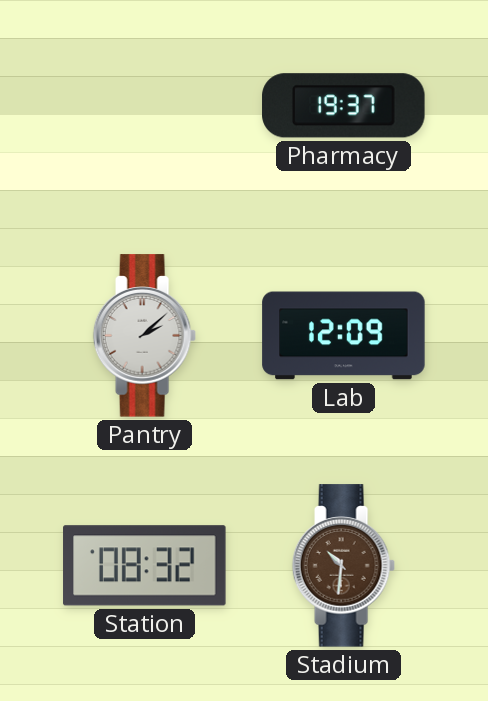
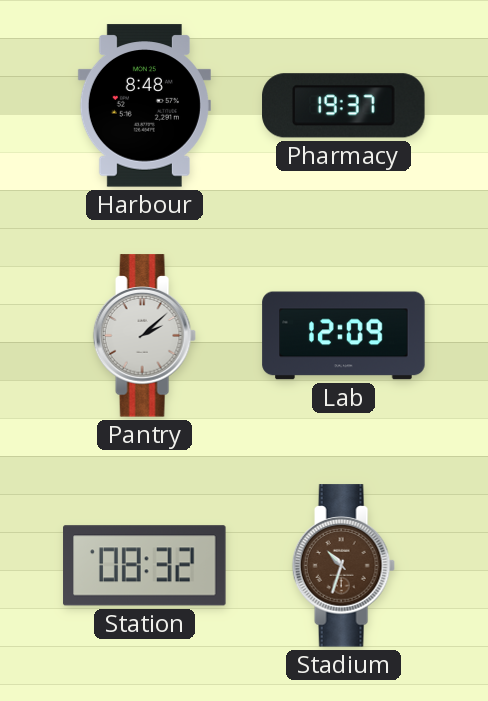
Harbour: none -> 8:48
Stadium: 10:31 -> 10:33
